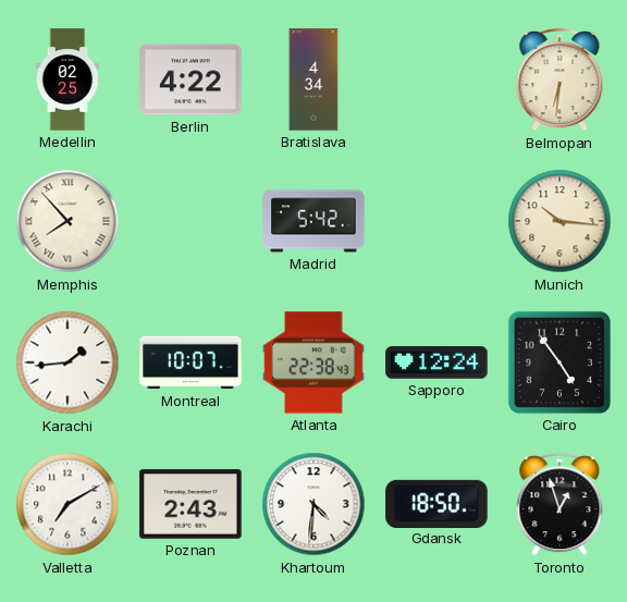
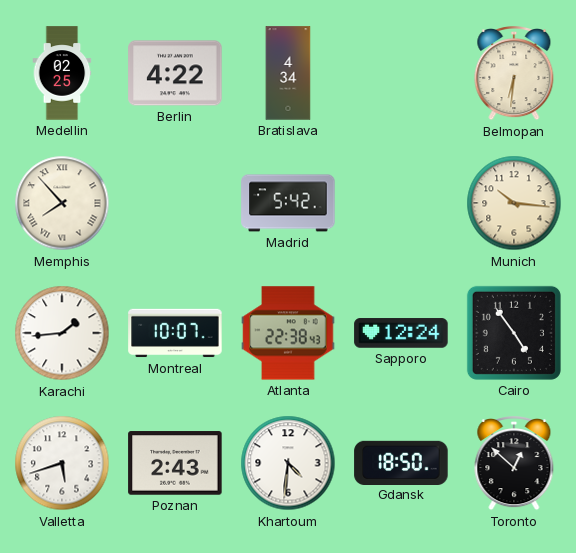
Valletta: 7:10 -> 5:42
Toronto: 12:57 -> 12:52
